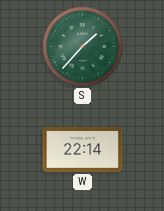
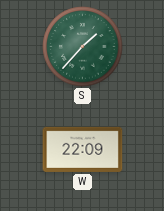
W: 22:14 -> 22:09
